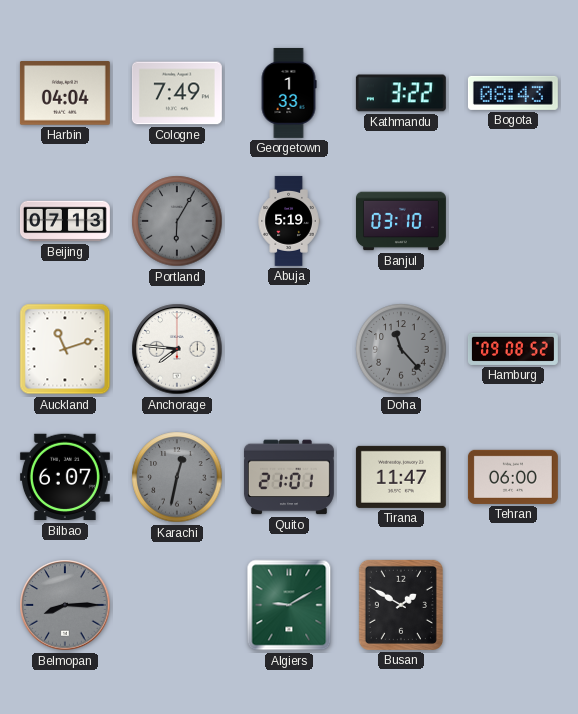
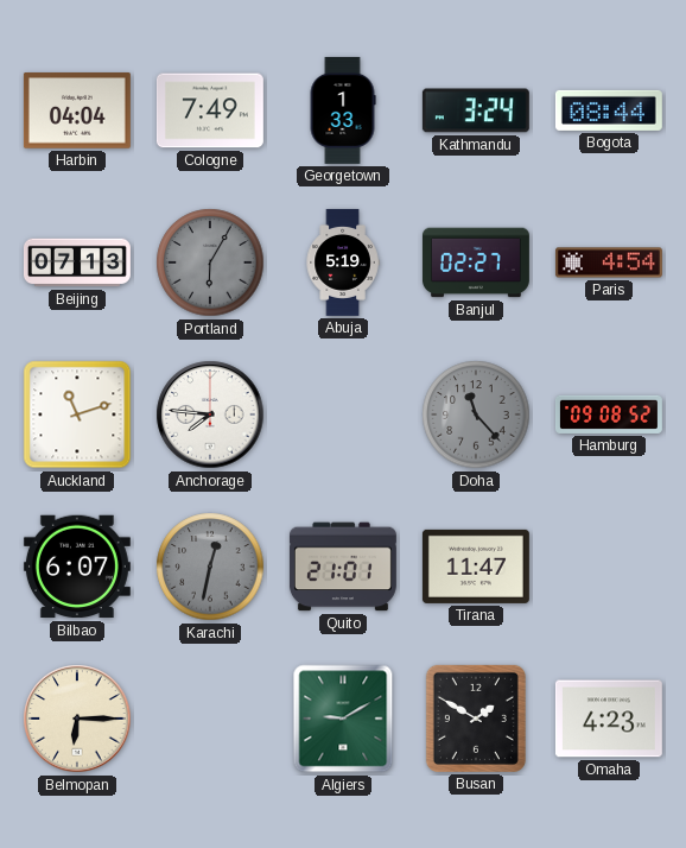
Kathmandu: 3:22 -> 3:24
Bogota: 08:43 -> 08:44
Banjul: 03:10 -> 02:27
Paris: none -> 4:54
Tehran: 06:00 -> none
Belmopan: 8:15 -> 6:15
Belmopan dial: grey -> cream
Omaha: none -> 4:23
